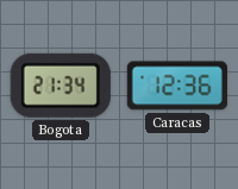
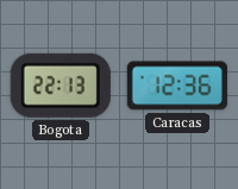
Bogota: 21:34 -> 22:13
